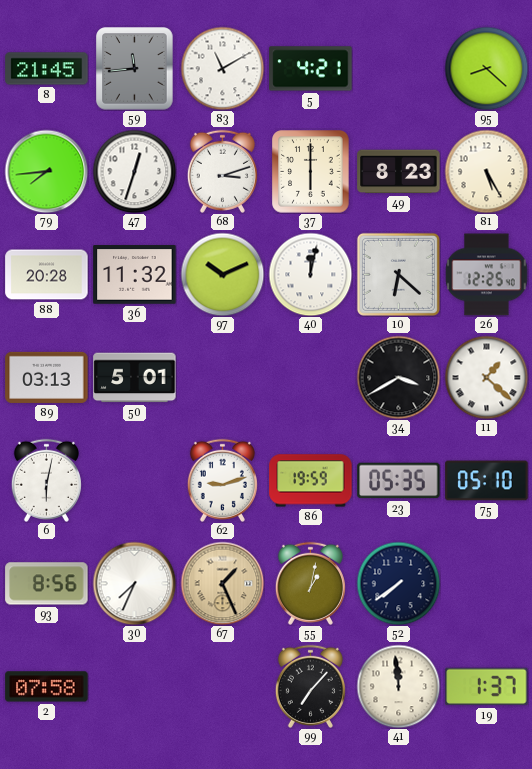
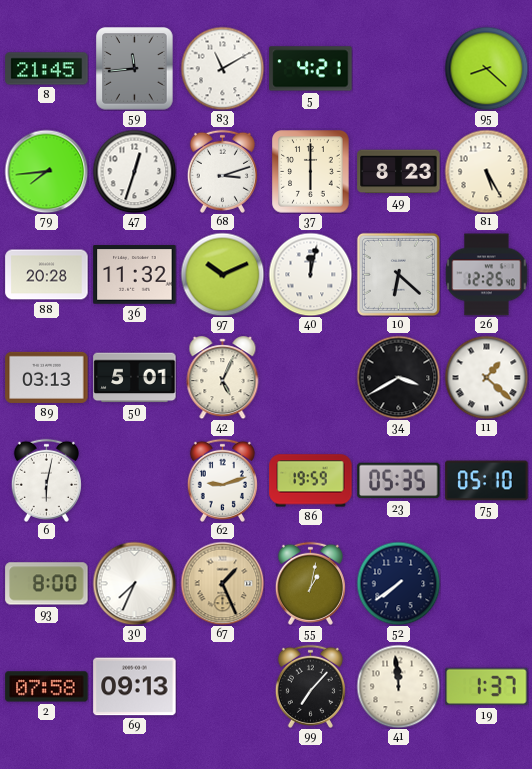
42: none -> 5:04
93: 8:56 -> 8:00
69: none -> 09:13
